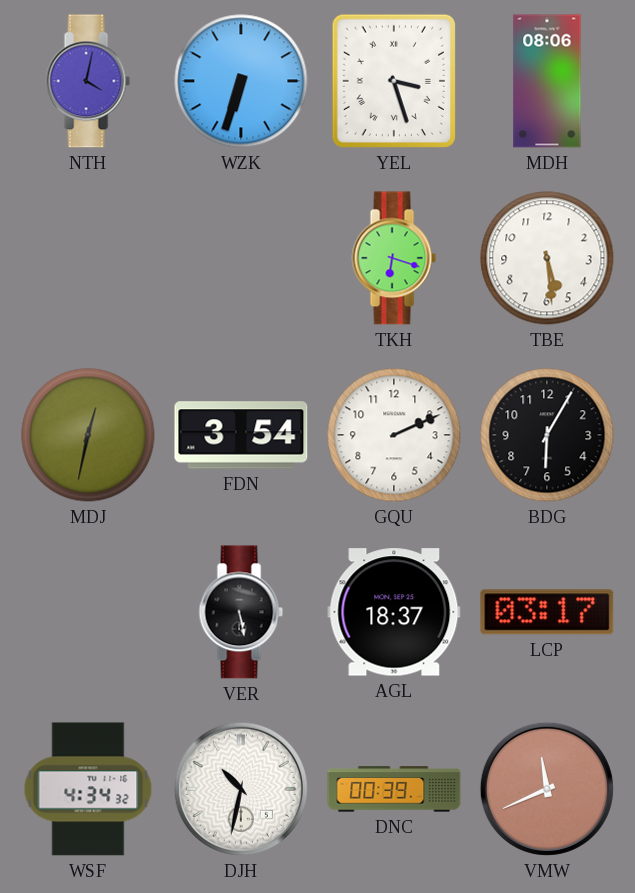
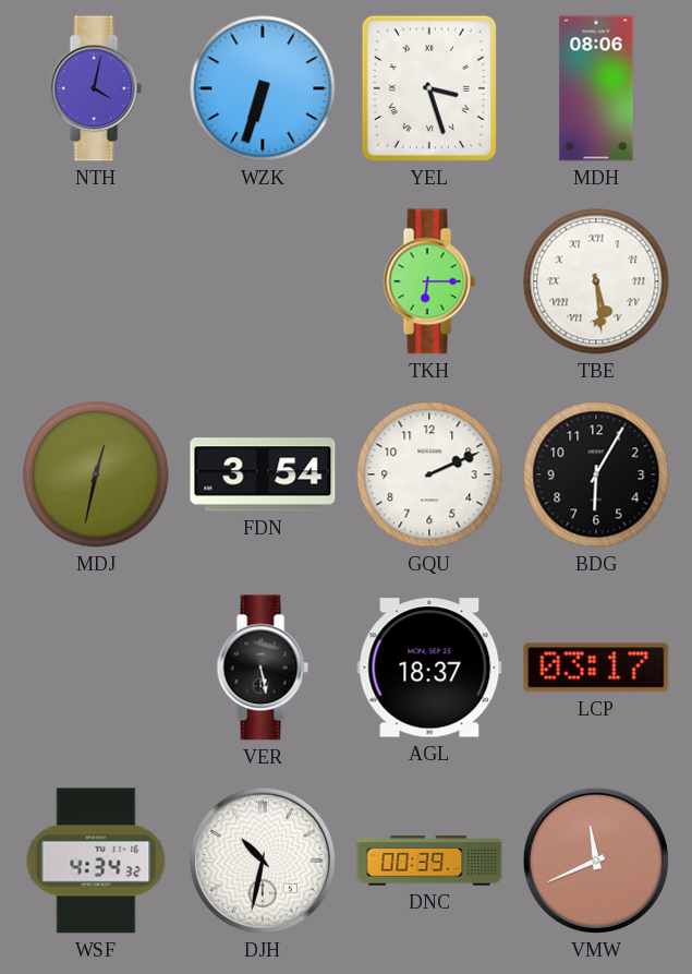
TKH: 6:18 -> 6:15
TBE numerals: Arabic -> Roman
